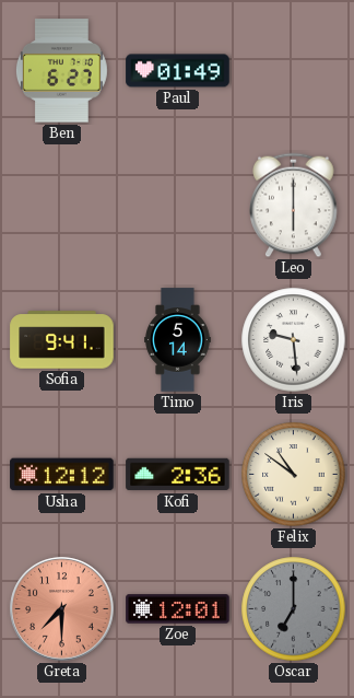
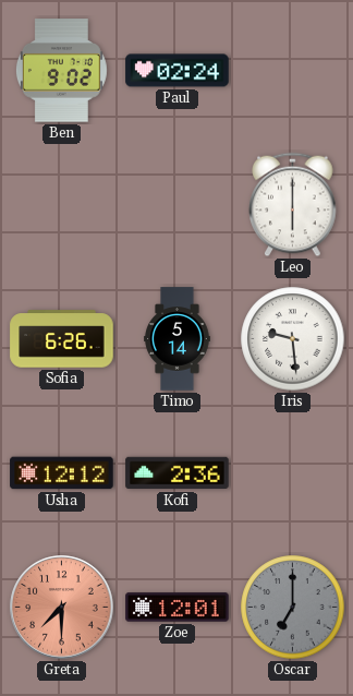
Ben: 6:27 -> 9:02
Paul: 01:49 -> 02:24
Sofia: 9:41 -> 6:26
Felix: 10:51 -> none
